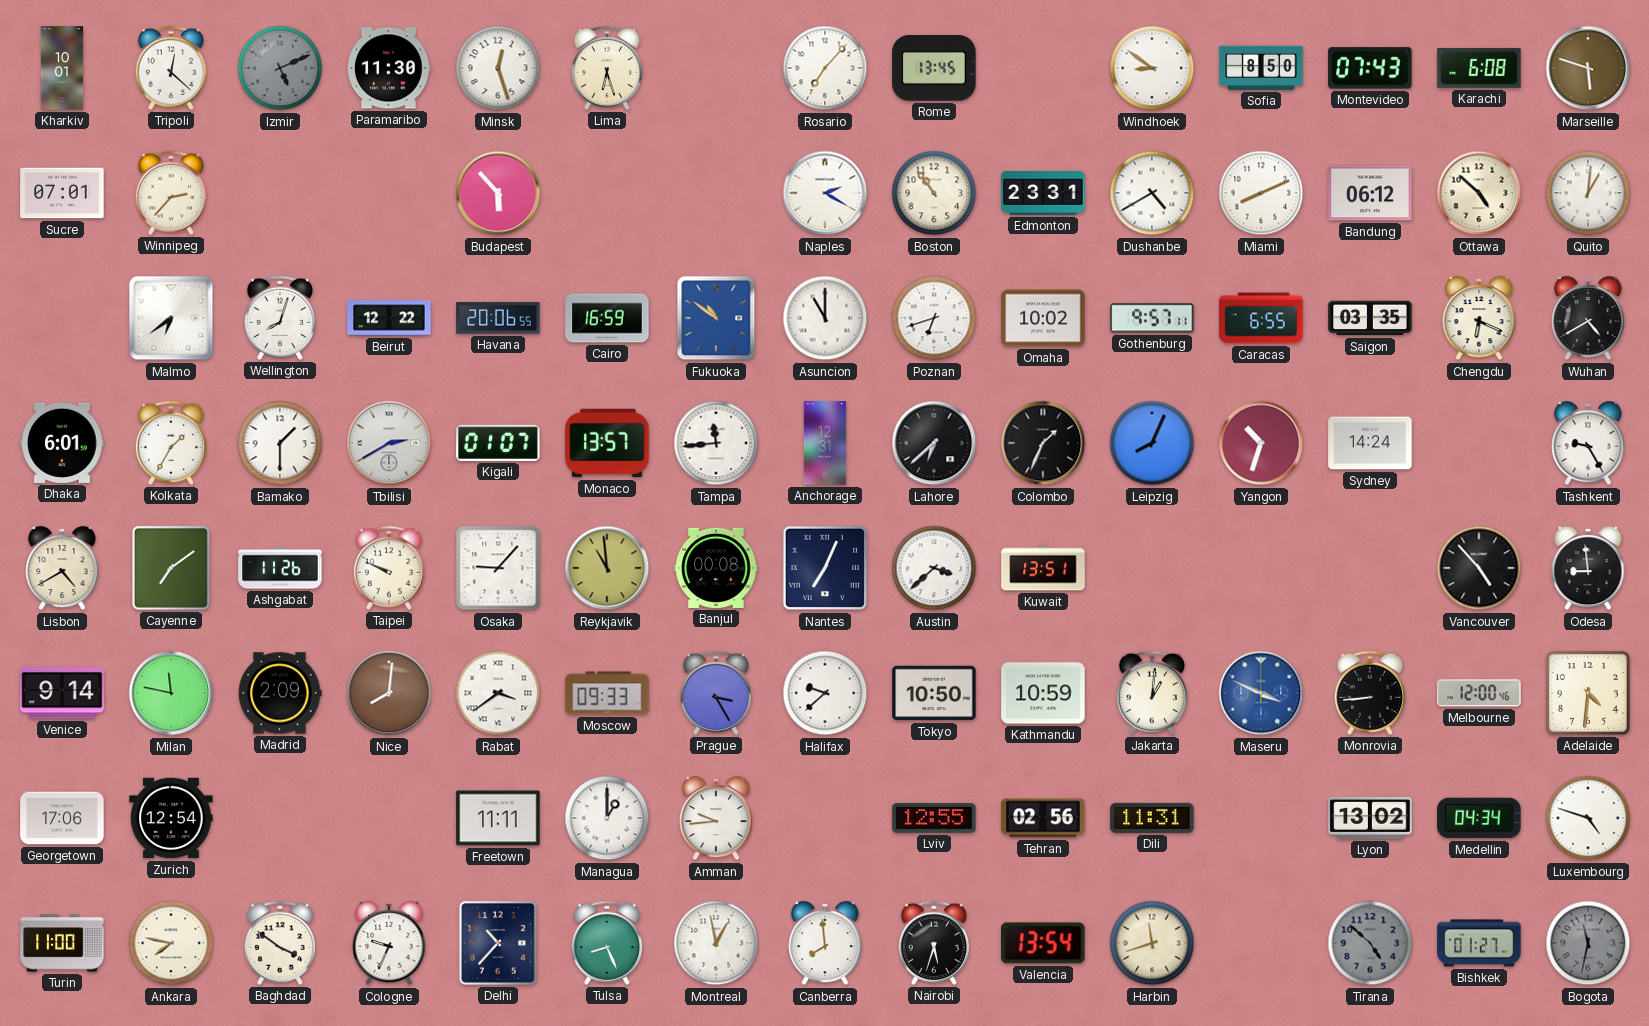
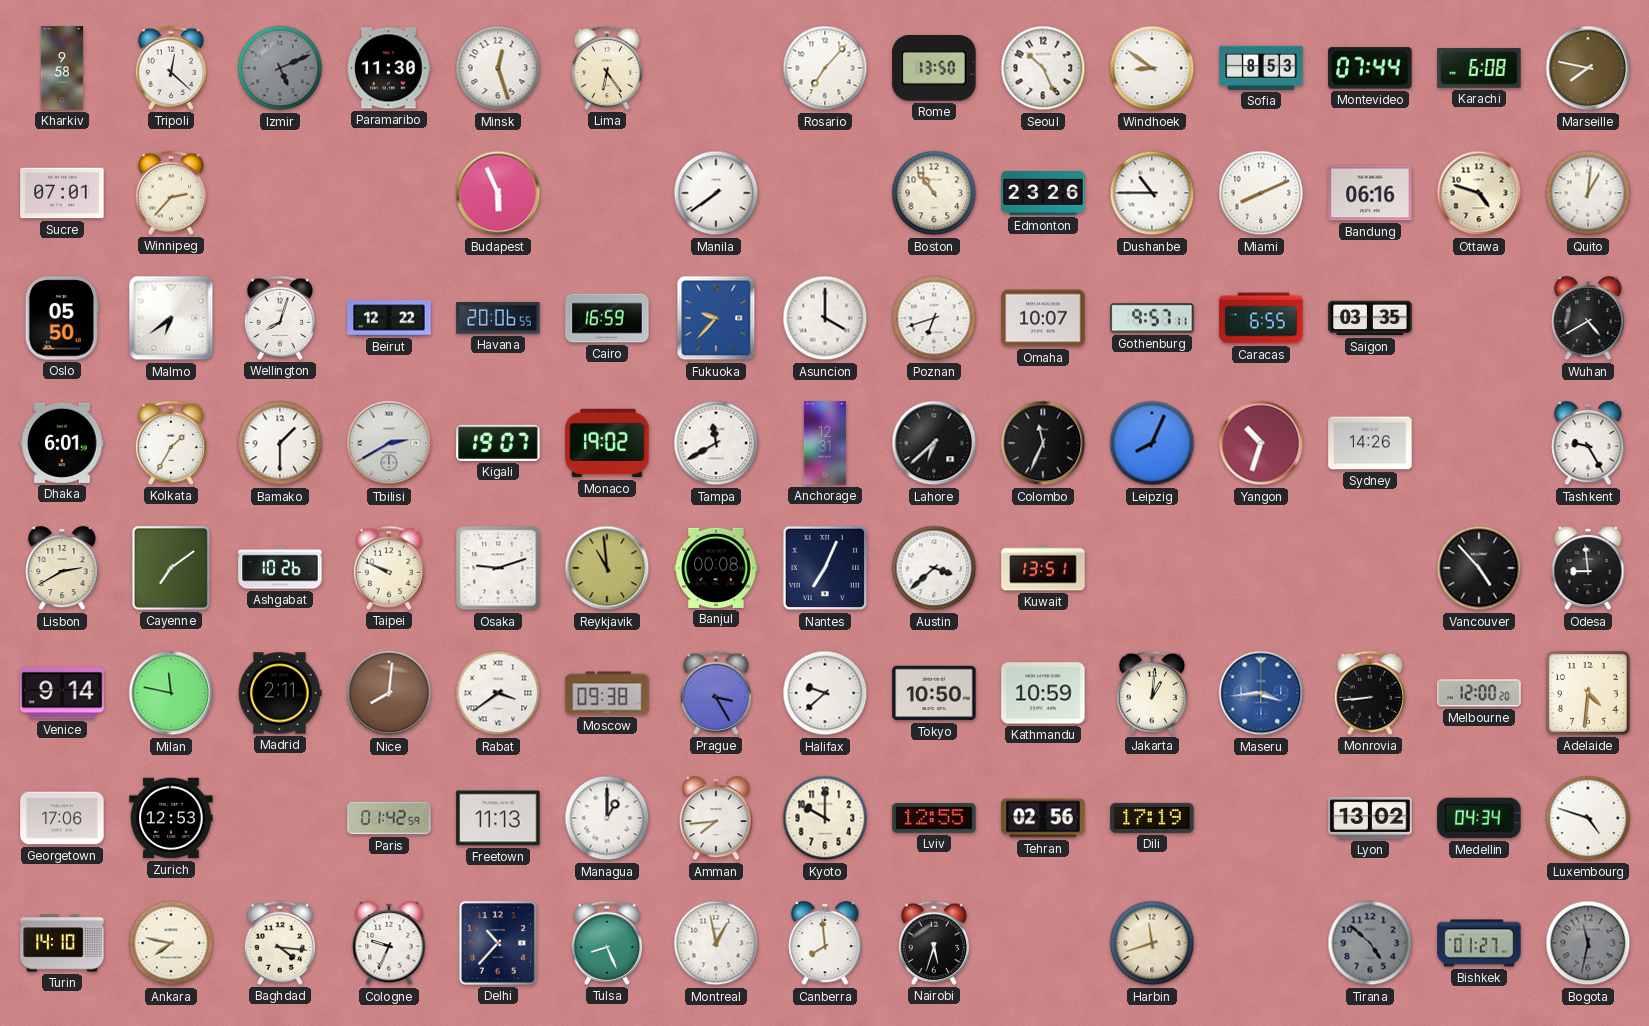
Kharkiv: 10:01 -> 9:58
Lima: 6:27 -> 6:24
Rome: 13:45 -> 13:50
Seoul: none -> 10:26
Sofia: 8:50 -> 8:53
Montevideo: 07:43 -> 07:44
Marseille: 5:48 -> 7:47
Budapest: 5:53 -> 5:56
Manila: none -> 7:39
Naples: 2:20 -> none
Edmonton: 23:31 -> 23:26
Dushanbe: 4:40 -> 10:45
Bandung: 06:12 -> 06:16
Ottawa: 4:52 -> 4:48
Oslo: none -> 05:50
Fukuoka: 10:51 -> 9:37
Asuncion: 11:00 -> 4:00
Omaha: 10:02 -> 10:07
Chengdu: 6:19 -> none
Kigali: 01:07 -> 19:07
Monaco: 13:57 -> 19:02
Tampa: 11:44 -> 11:40
Colombo: 1:34 -> 11:34
Sydney: 14:24 -> 14:26
Lisbon: 4:40 -> 2:40
Ashgabat: 11:26 -> 10:26
Osaka: 9:07 -> 9:12
Madrid: 2:09 -> 2:11
Moscow: 09:33 -> 09:38
Maseru: 3:49 -> 3:44
Melbourne: 12:00:46 -> 12:00:20
Zurich: 12:54 -> 12:53
Paris: none -> 01:42
Freetown: 11:11 -> 11:13
Amman: 9:44 -> 7:44
Kyoto: none -> 10:00
Dili: 11:31 -> 17:19
Turin: 11:00 -> 14:10
Baghdad: 3:51 -> 4:16
Valencia: 13:54 -> none
